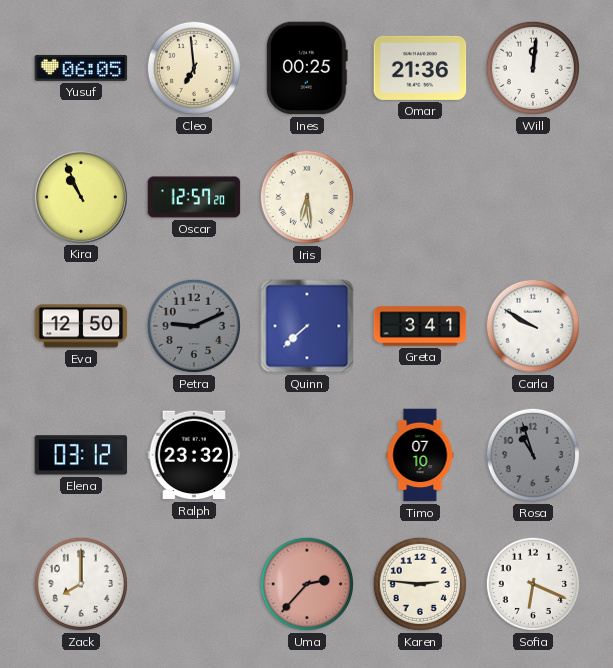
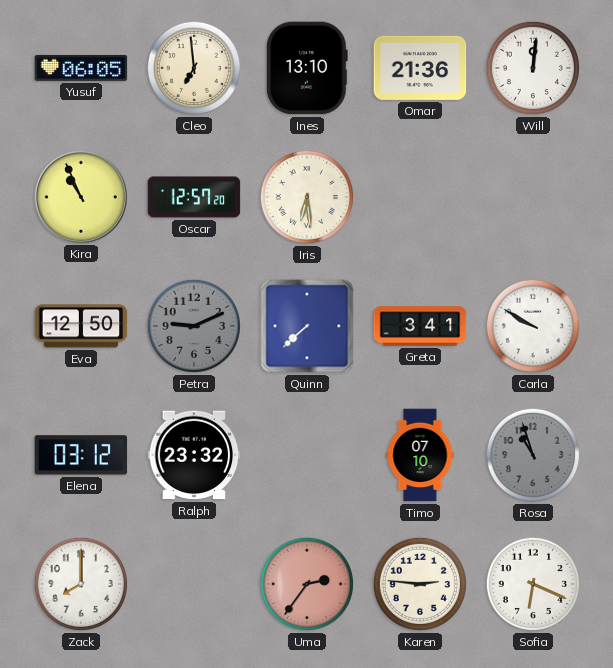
Ines: 00:25 -> 13:10
Uma: 2:37 -> 2:36
